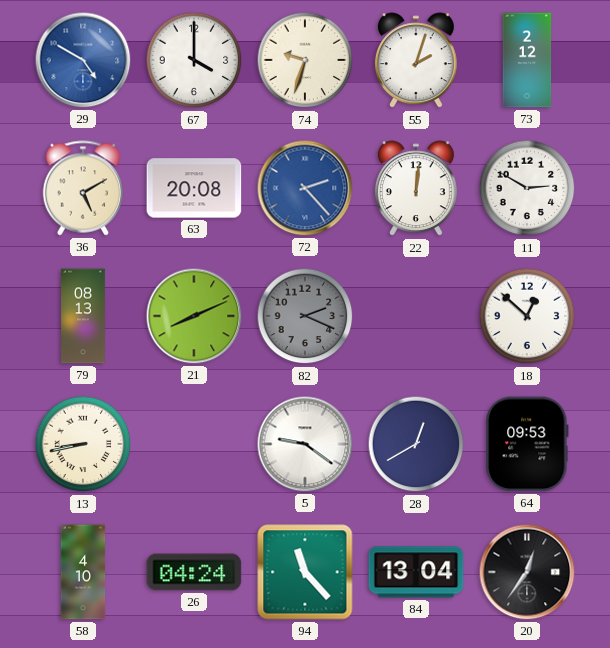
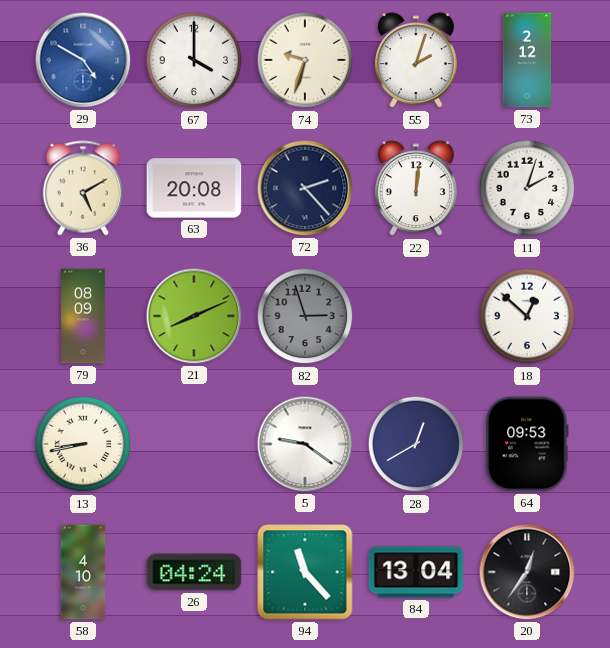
72 dial: blue -> navy
11: 2:50 -> 2:03
79: 08:13 -> 08:09
82: 2:19 -> 2:57
